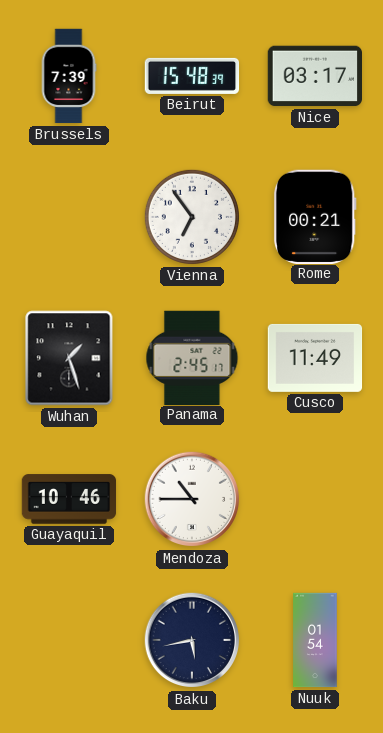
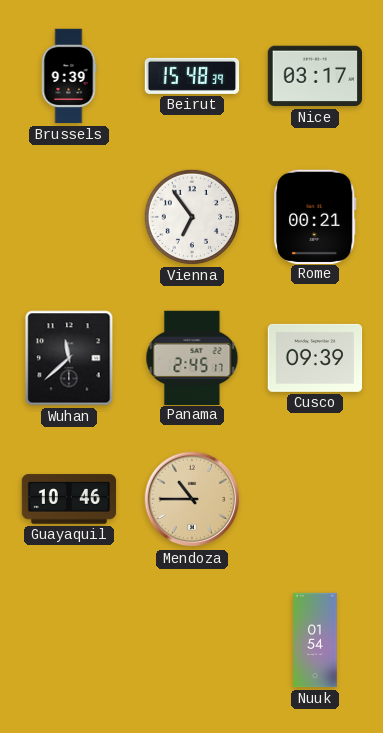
Brussels: 7:39 -> 9:39
Wuhan: 1:27 -> 11:38
Cusco: 11:49 -> 09:39
Mendoza dial: white -> champagne
Baku: 5:43 -> none
